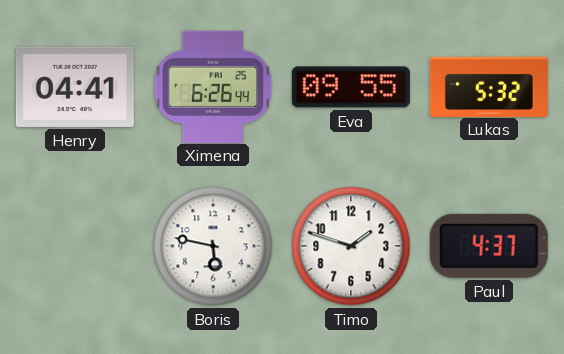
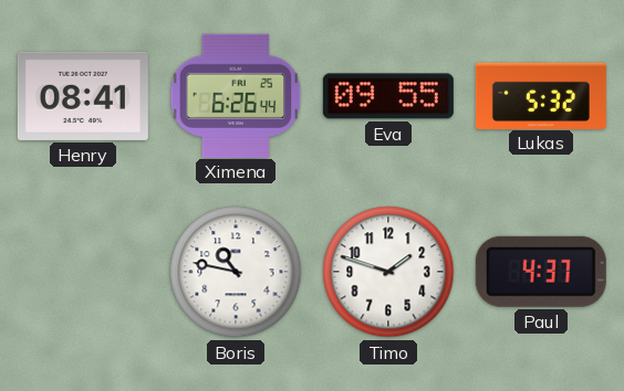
Henry: 04:41 -> 08:41
Boris: 5:47 -> 10:47
